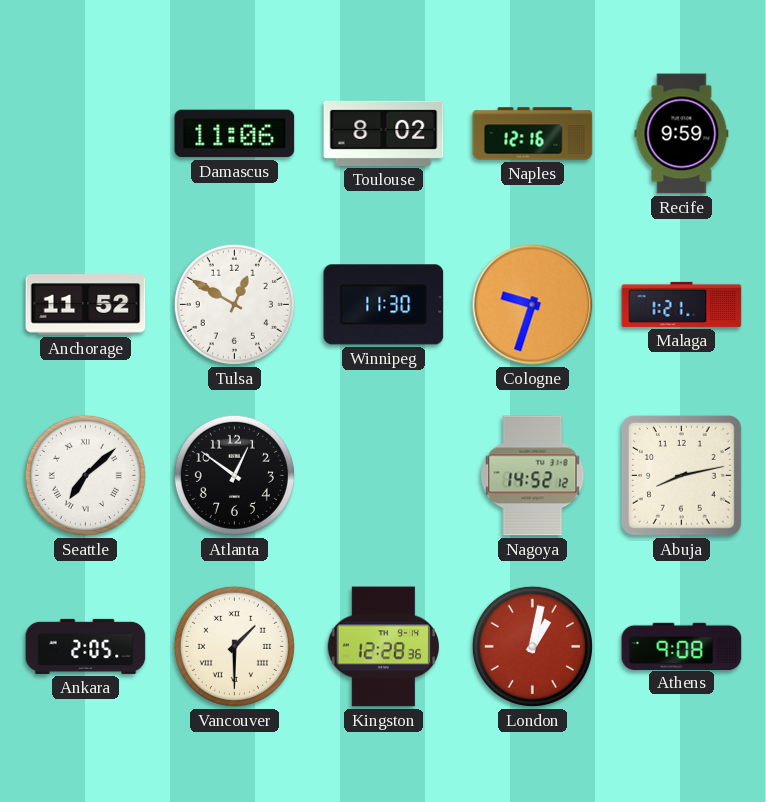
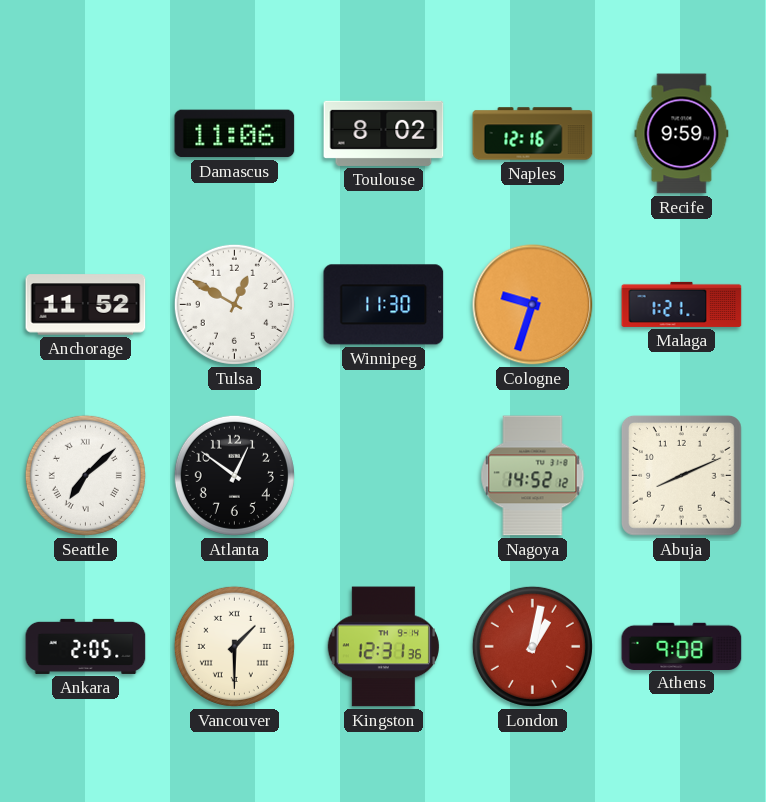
Abuja: 8:13 -> 8:11
Kingston: 12:28 -> 12:31
